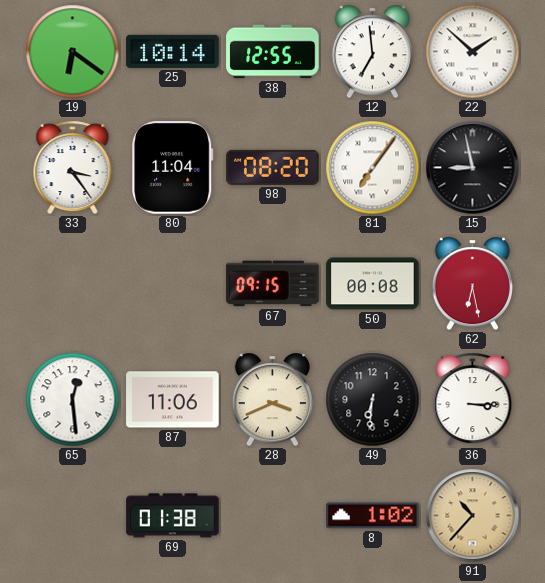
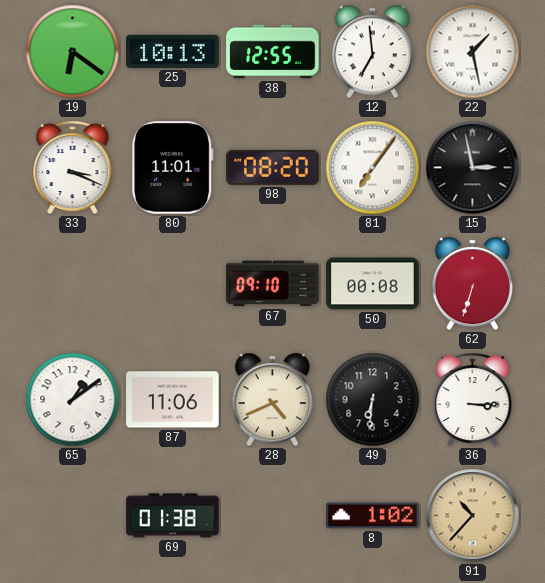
25: 10:14 -> 10:13
22: 1:52 -> 1:28
33: 3:24 -> 3:19
80: 11:04 -> 11:01
15: 8:58 -> 2:58
67: 09:15 -> 09:10
62: 6:28 -> 6:33
65: 12:29 -> 1:09
28: 3:41 -> 4:41
